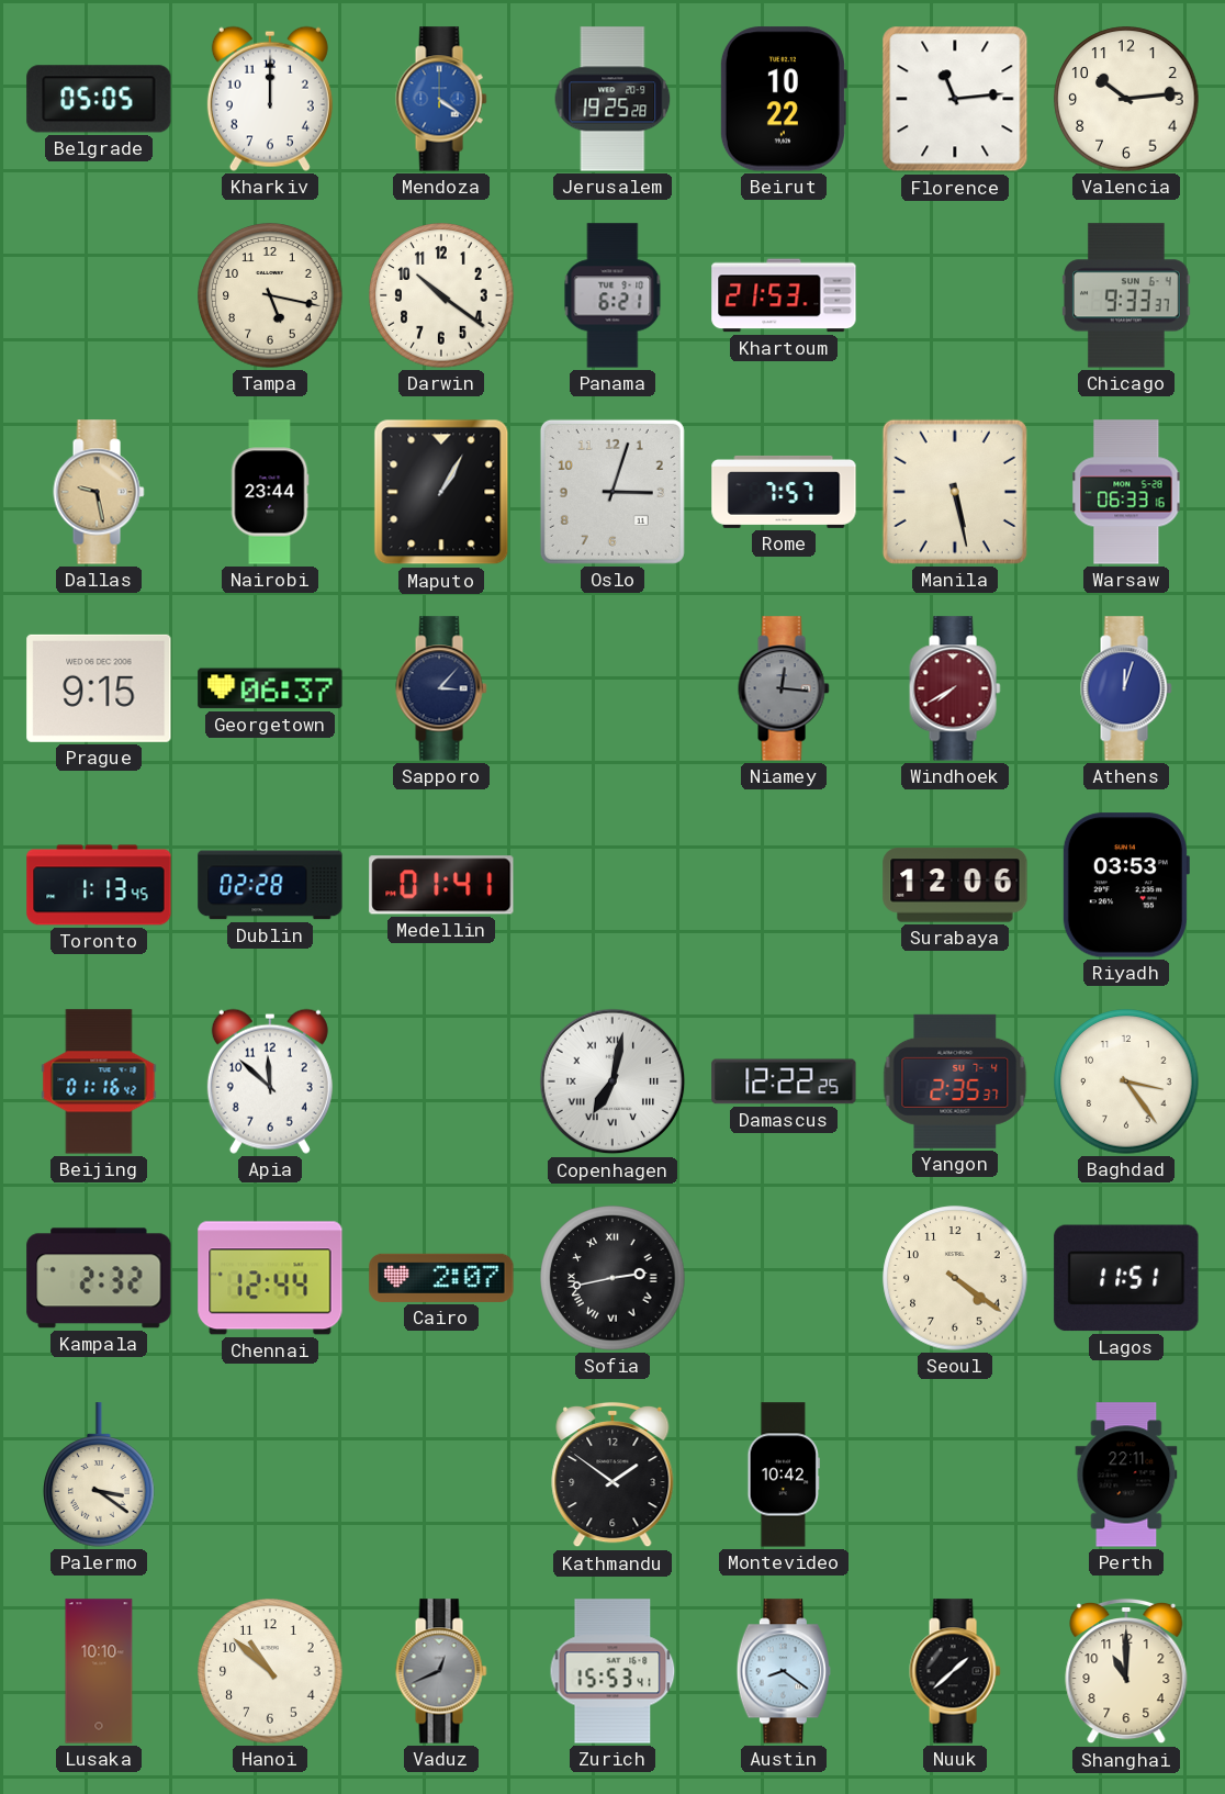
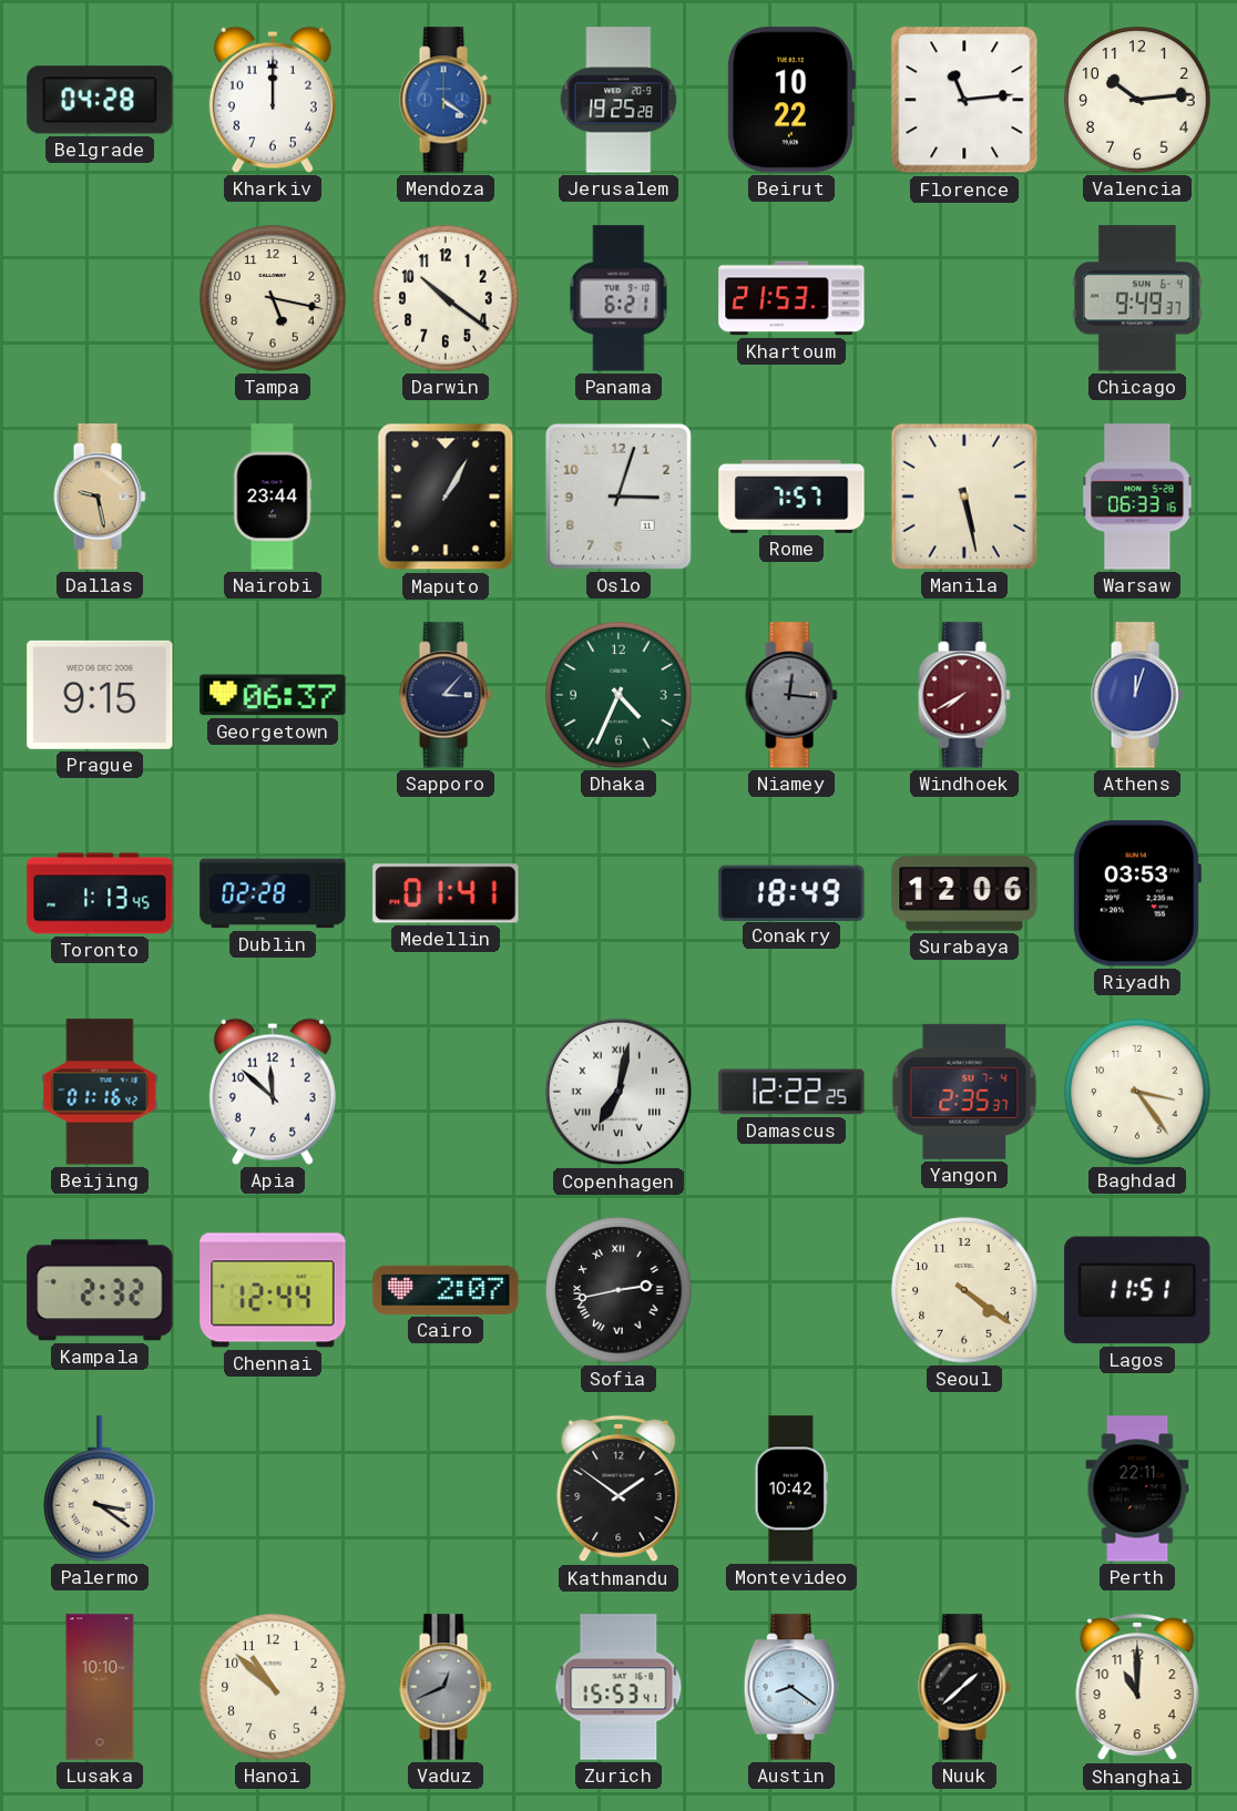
Belgrade: 05:05 -> 04:28
Chicago: 9:33 -> 9:49
Dhaka: none -> 4:34
Conakry: none -> 18:49
